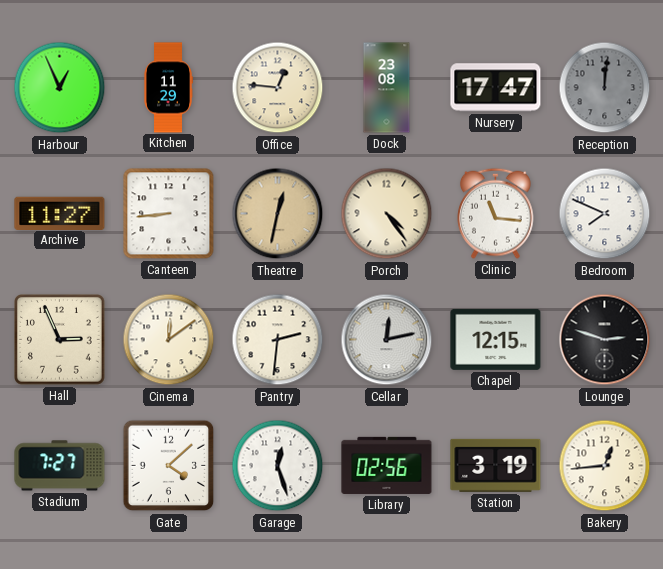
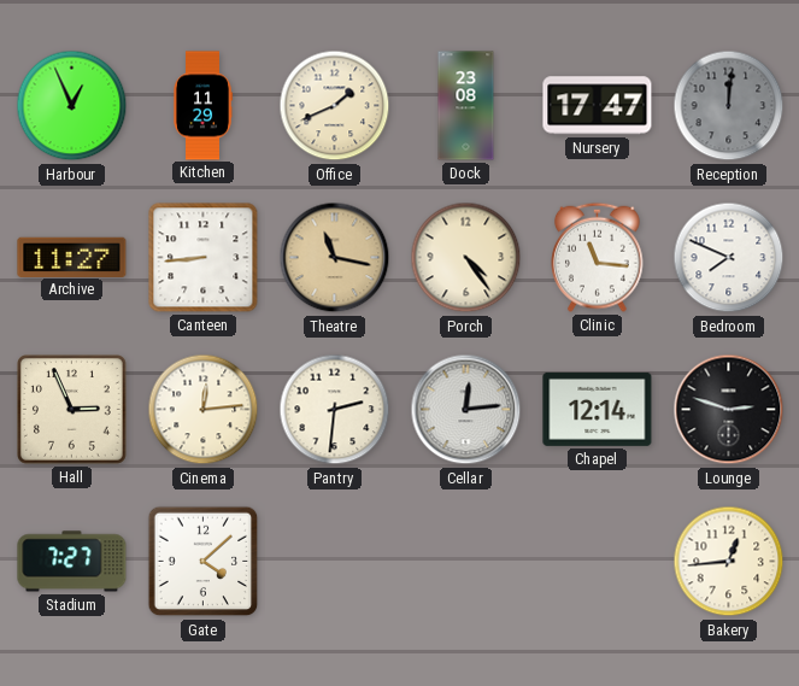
Office: 12:46 -> 1:41
Theatre: 12:32 -> 11:17
Cinema: 12:09 -> 12:14
Cellar: 12:13 -> 12:14
Chapel: 12:15 -> 12:14
Garage: 12:27 -> none
Library: 02:56 -> none
Station: 3:19 -> none
